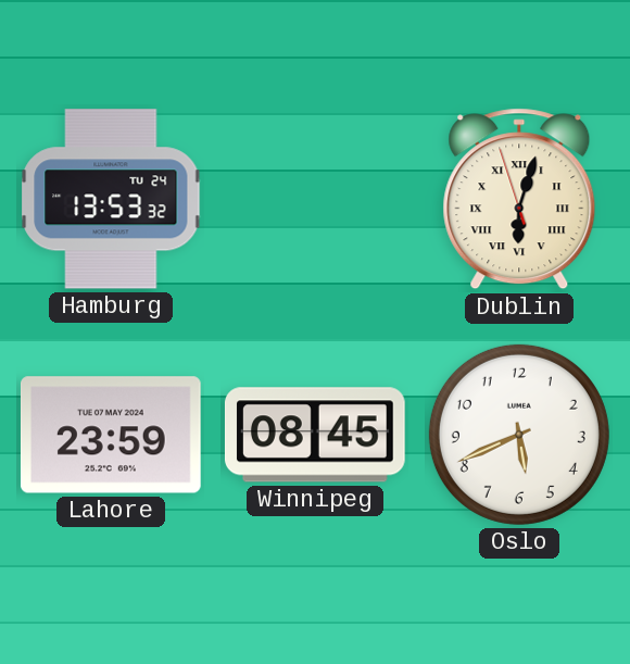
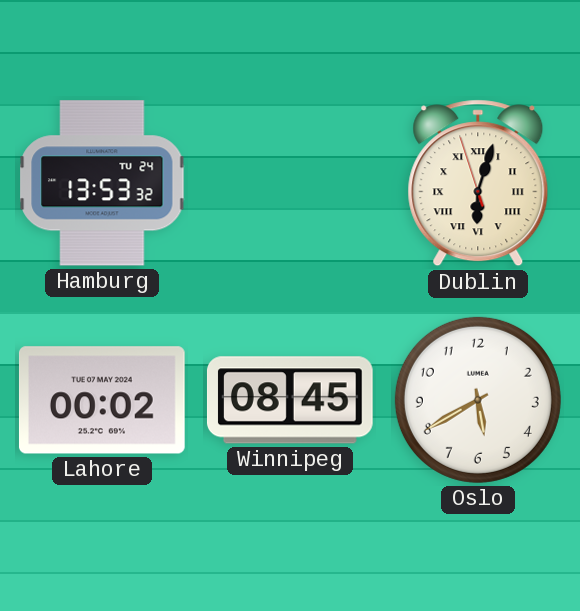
Lahore: 23:59 -> 00:02
Oslo: 5:41 -> 5:40
